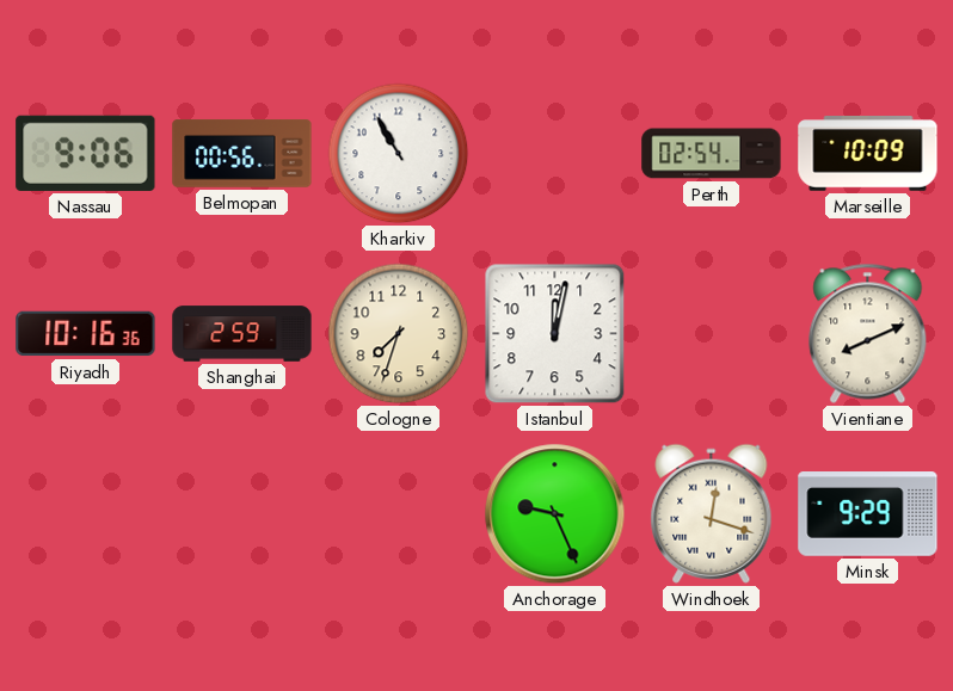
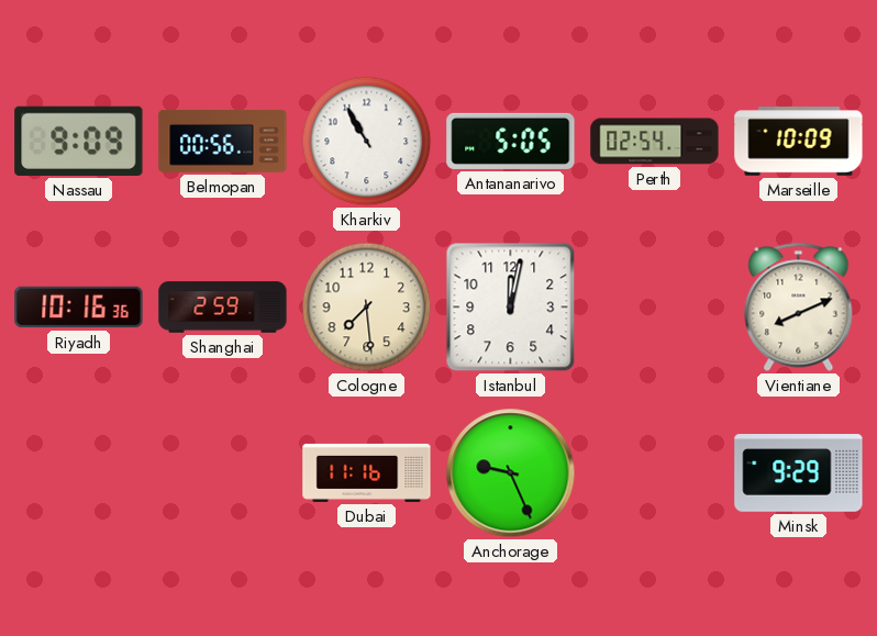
Nassau: 9:06 -> 9:09
Antananarivo: none -> 5:05
Cologne: 7:33 -> 7:29
Dubai: none -> 11:16
Windhoek: 12:18 -> none
